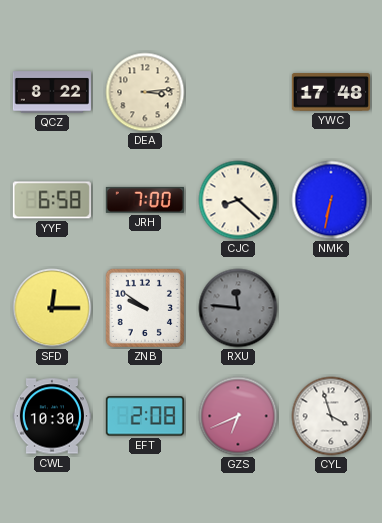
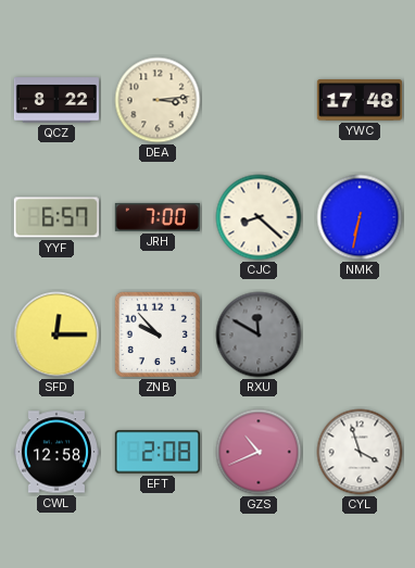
YYF: 6:58 -> 6:57
ZNB: 9:51 -> 9:53
RXU: 11:46 -> 11:50
CWL: 10:30 -> 12:58
GZS: 6:41 -> 10:41
